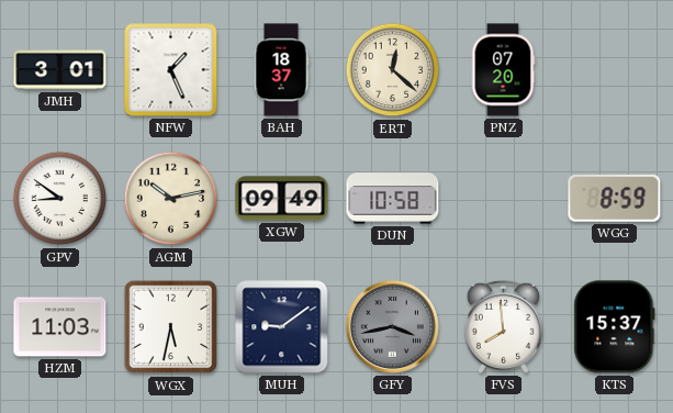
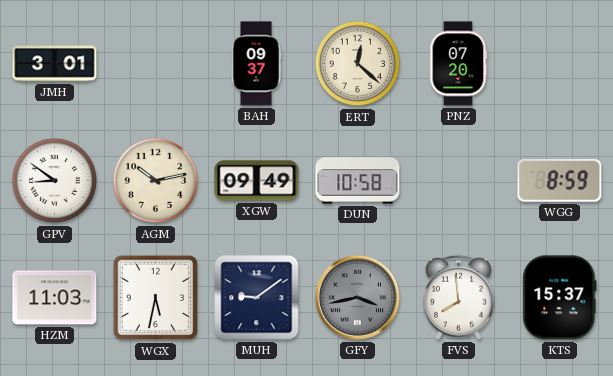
NFW: 1:26 -> none
BAH: 18:37 -> 09:37
